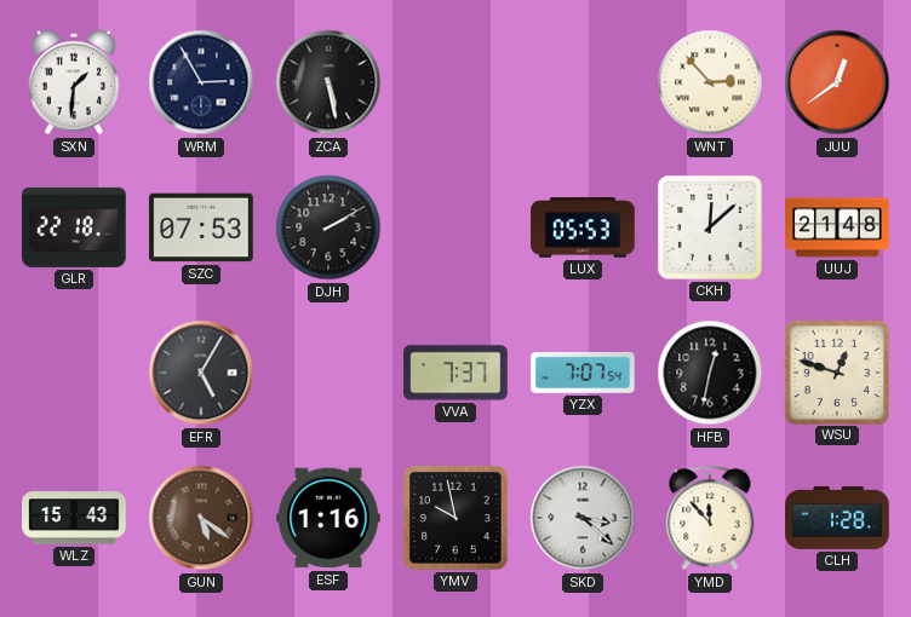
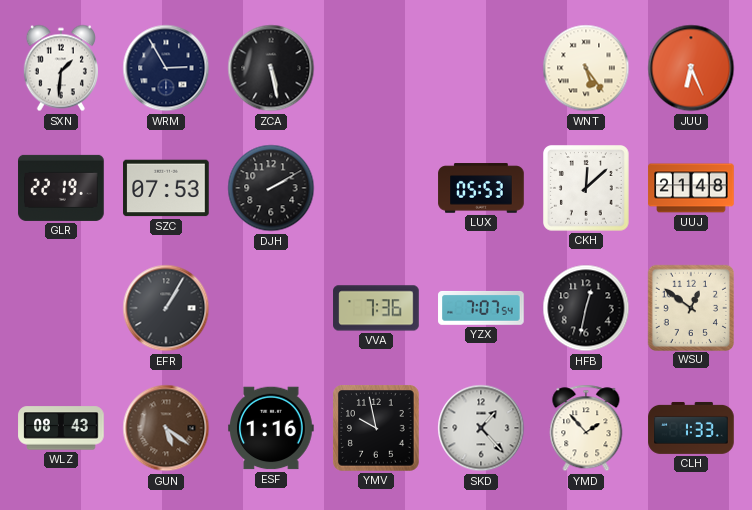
WNT: 2:53 -> 5:24
JUU: 12:39 -> 6:26
GLR: 22:18 -> 22:19
EFR: 5:05 -> 1:05
VVA: 7:37 -> 7:36
WSU: 12:48 -> 12:51
WLZ: 15:43 -> 08:43
SKD: 3:22 -> 1:23
YMD: 11:53 -> 1:53
CLH: 1:28 -> 1:33
